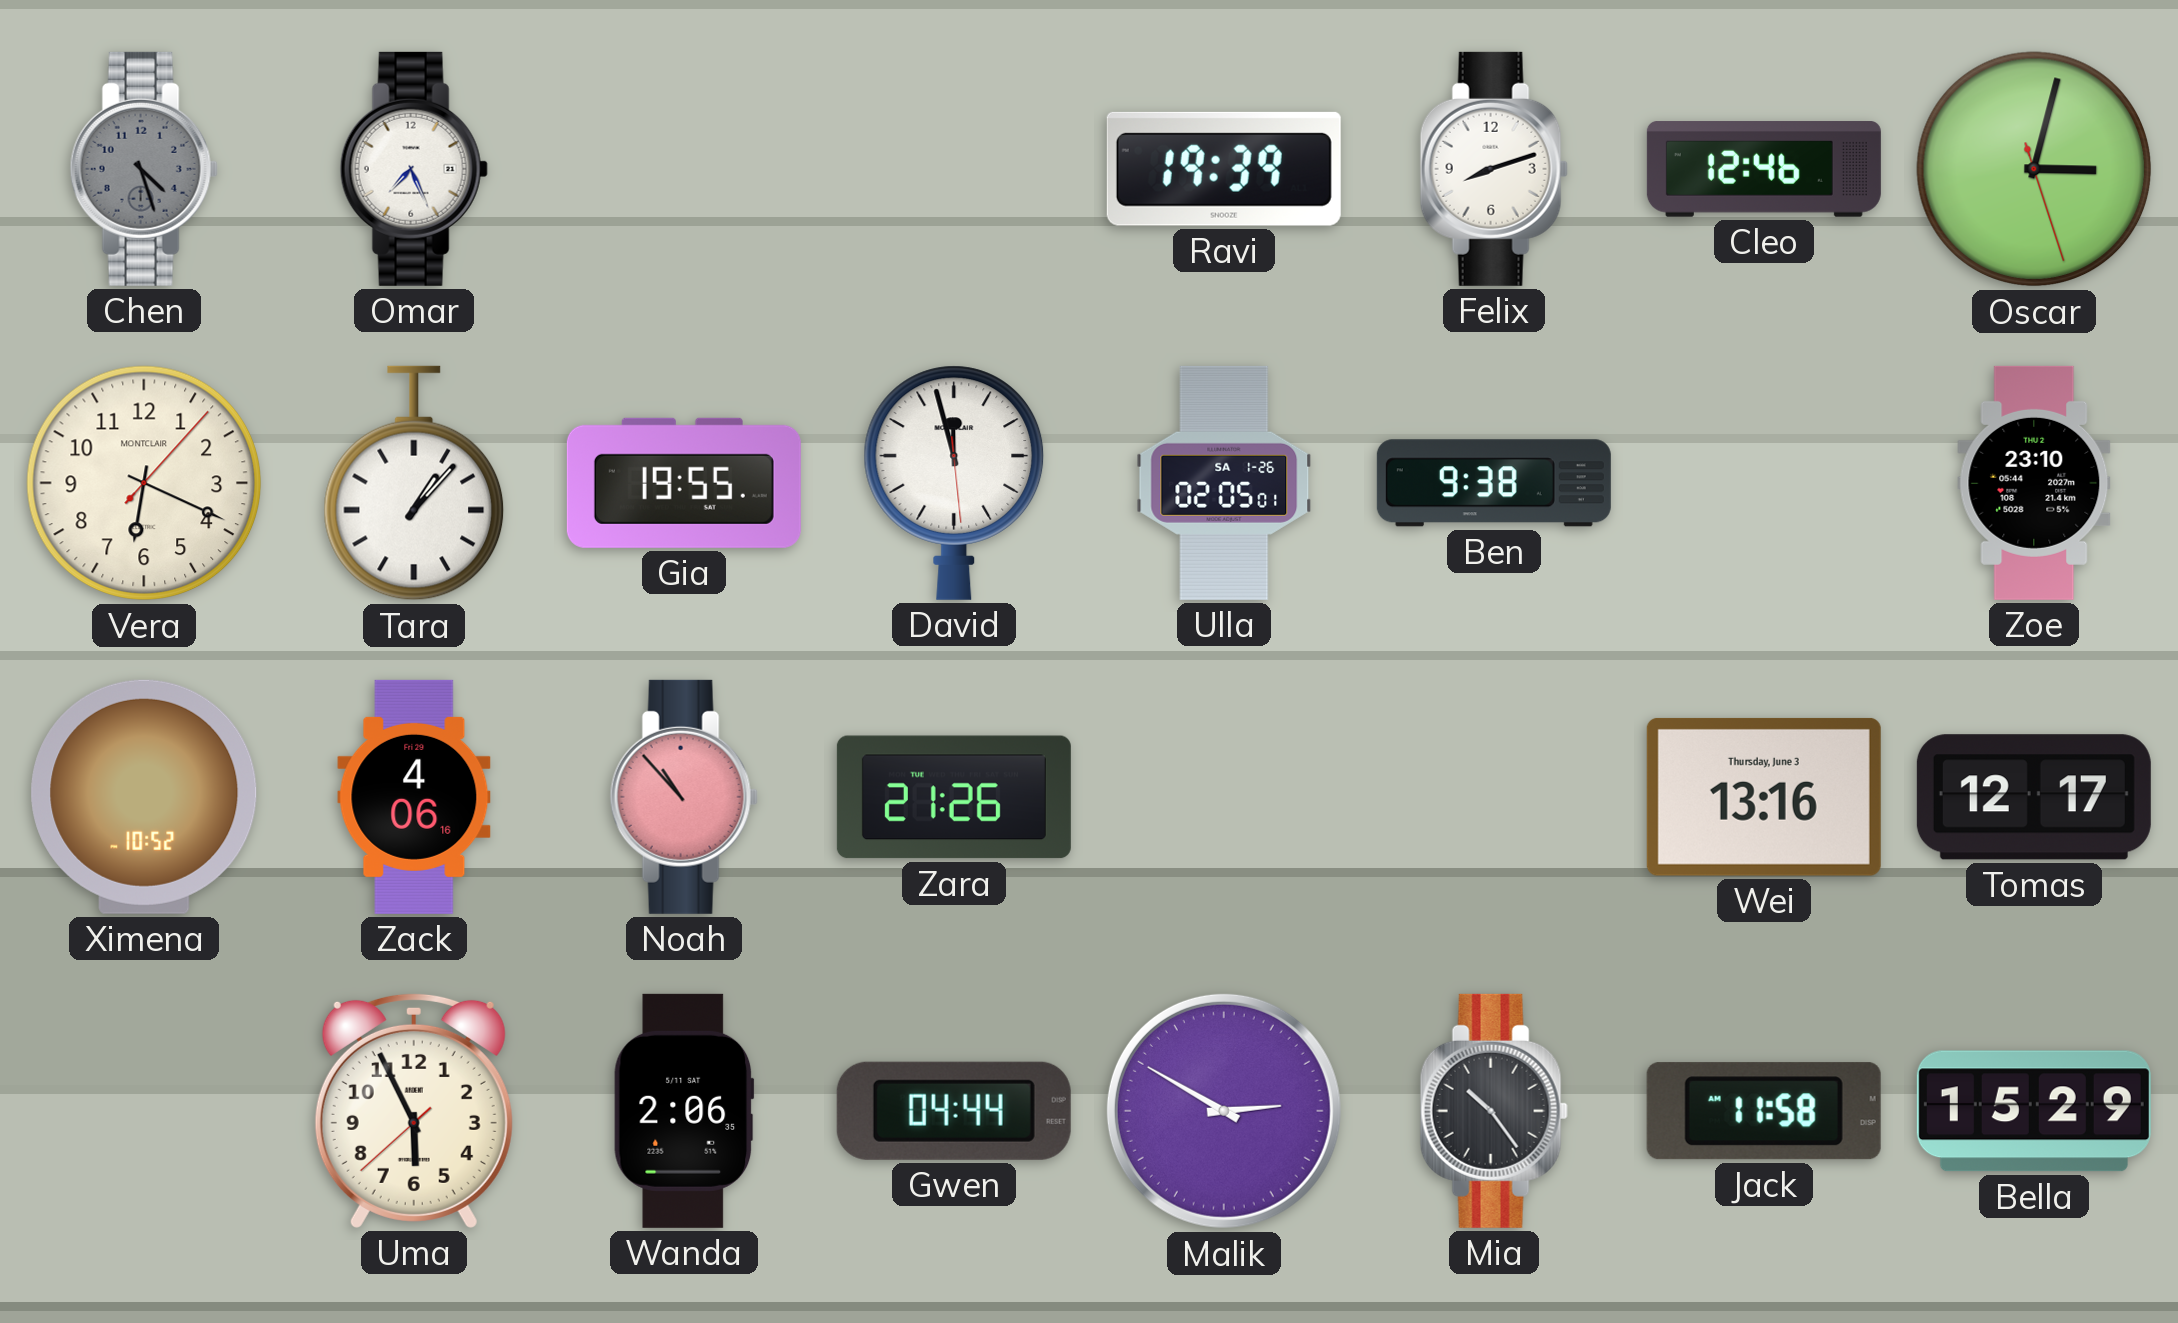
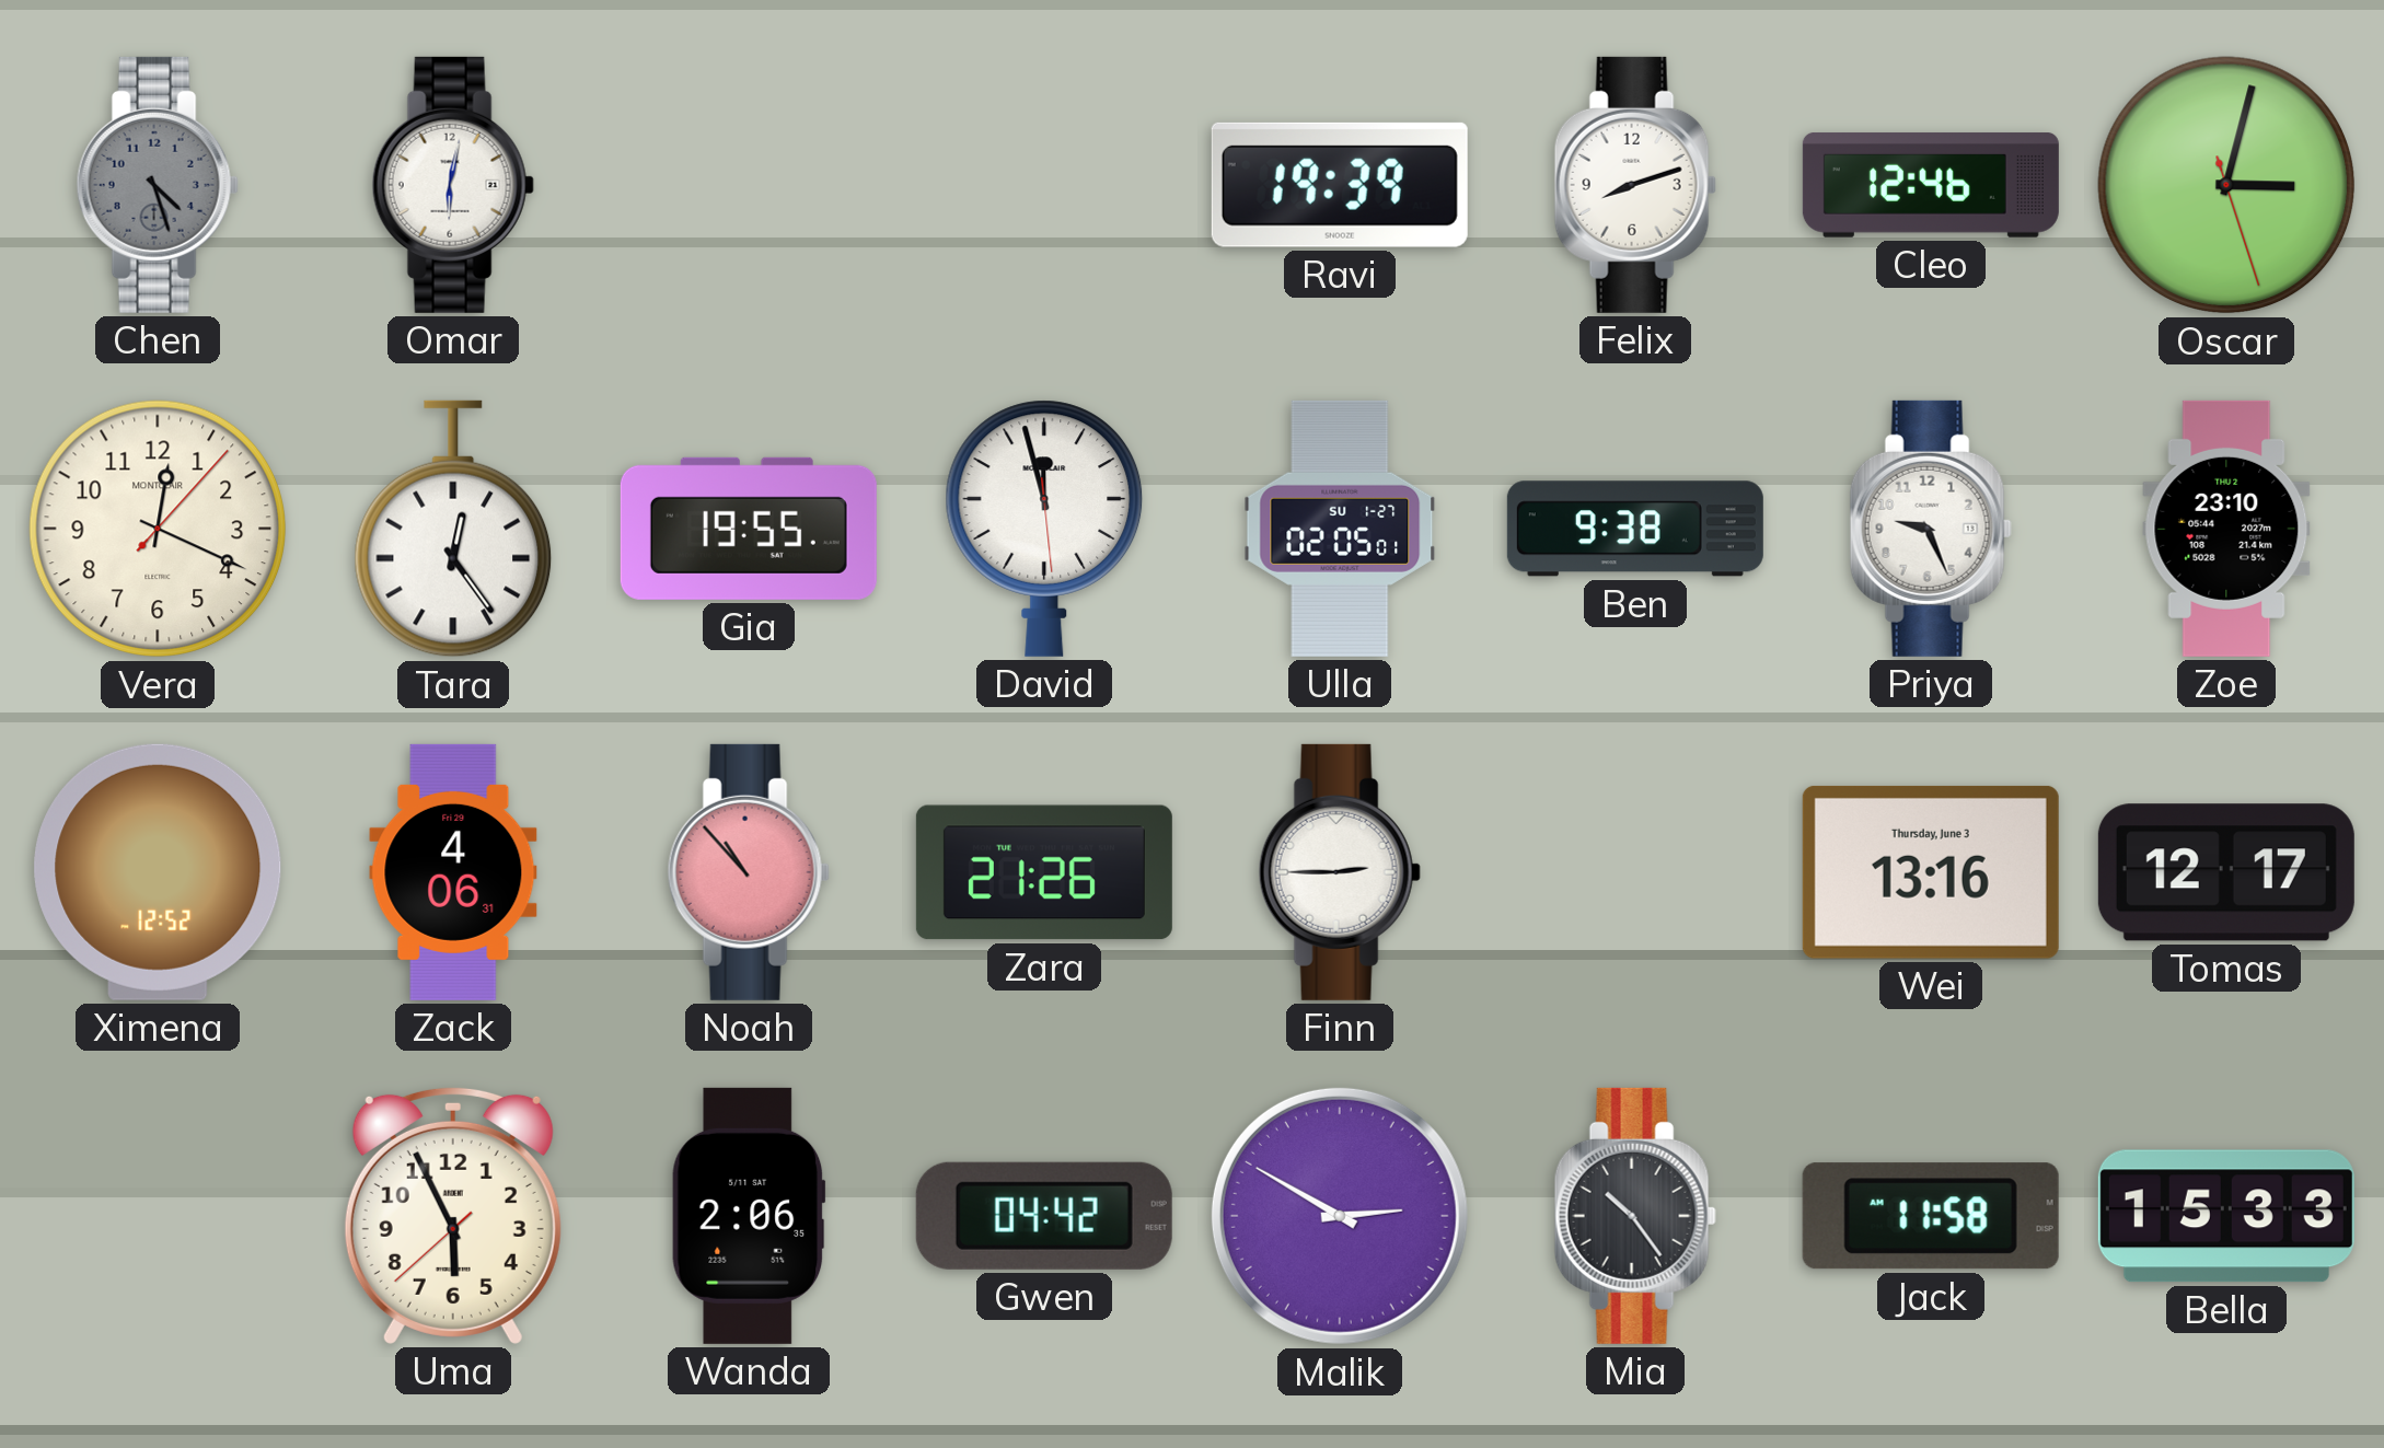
Omar: 7:26 -> 6:02
Vera: 6:19 -> 12:19
Tara: 1:07 -> 12:24
Ulla date: SA 1-26 -> SU 1-27
Priya: none -> 9:26
Ximena: 10:52 -> 12:52
Zack: 4:06:16 -> 4:06:31
Finn: none -> 2:45
Gwen: 04:44 -> 04:42
Bella: 15:29 -> 15:33
